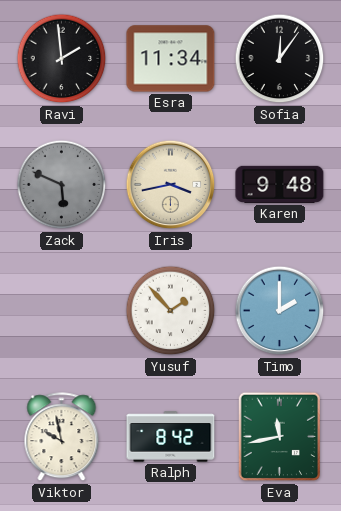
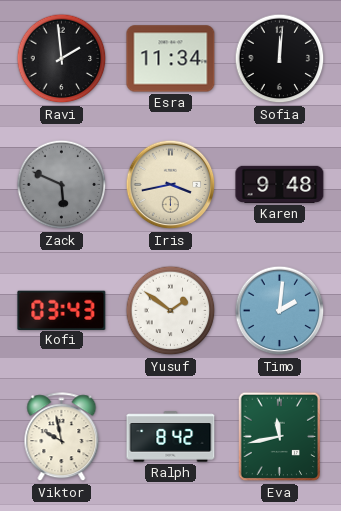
Sofia: 12:06 -> 12:01
Kofi: none -> 03:43
Yusuf: 1:53 -> 1:51
Timo: 2:00 -> 2:01
